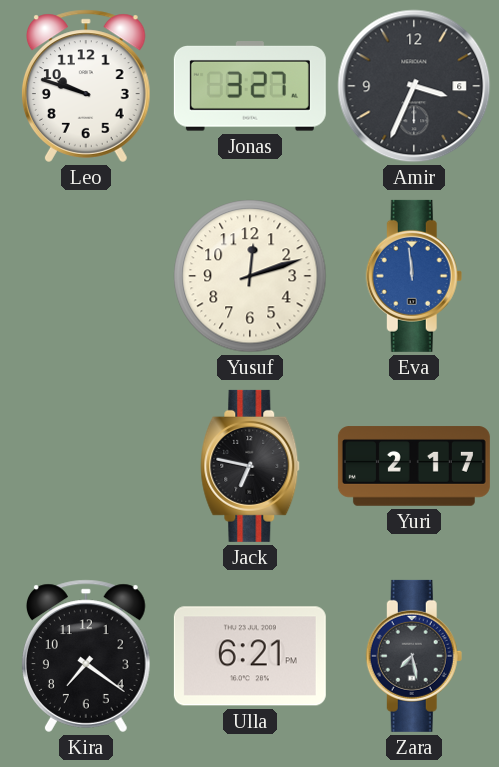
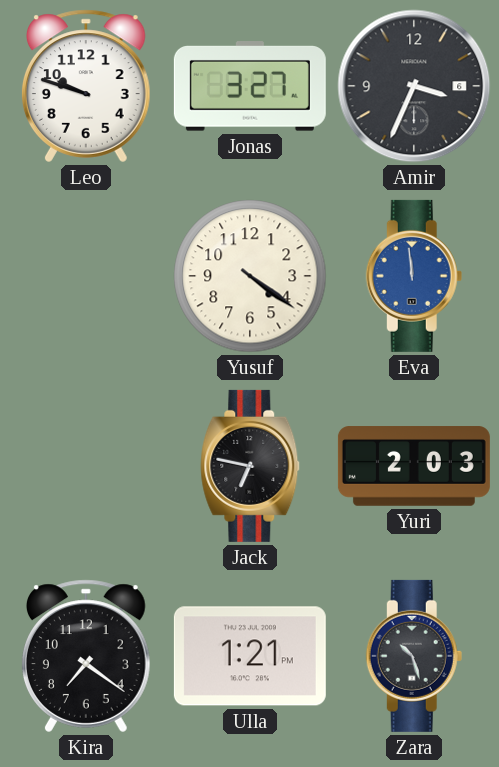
Yusuf: 12:12 -> 4:21
Yuri: 2:17 -> 2:03
Ulla: 6:21 -> 1:21
Zara: 7:28 -> 10:27
